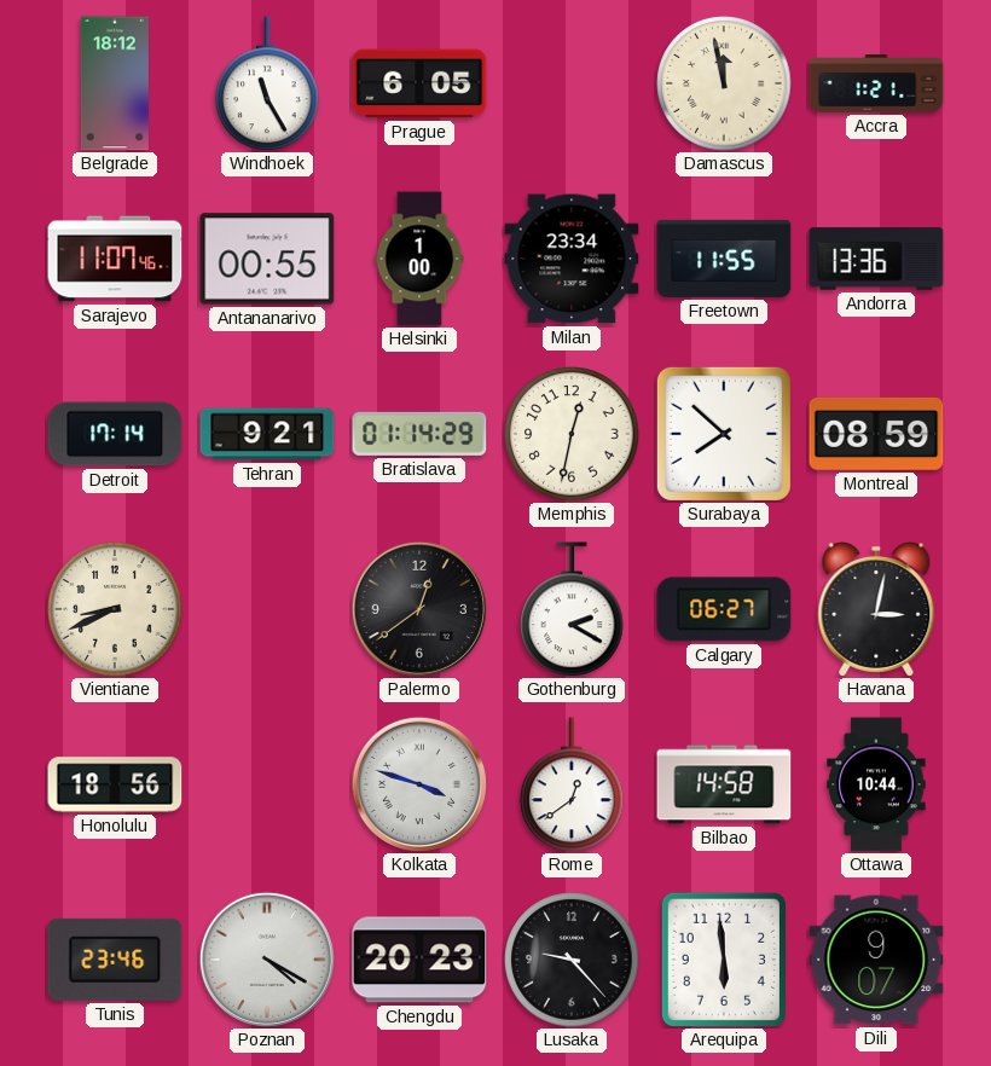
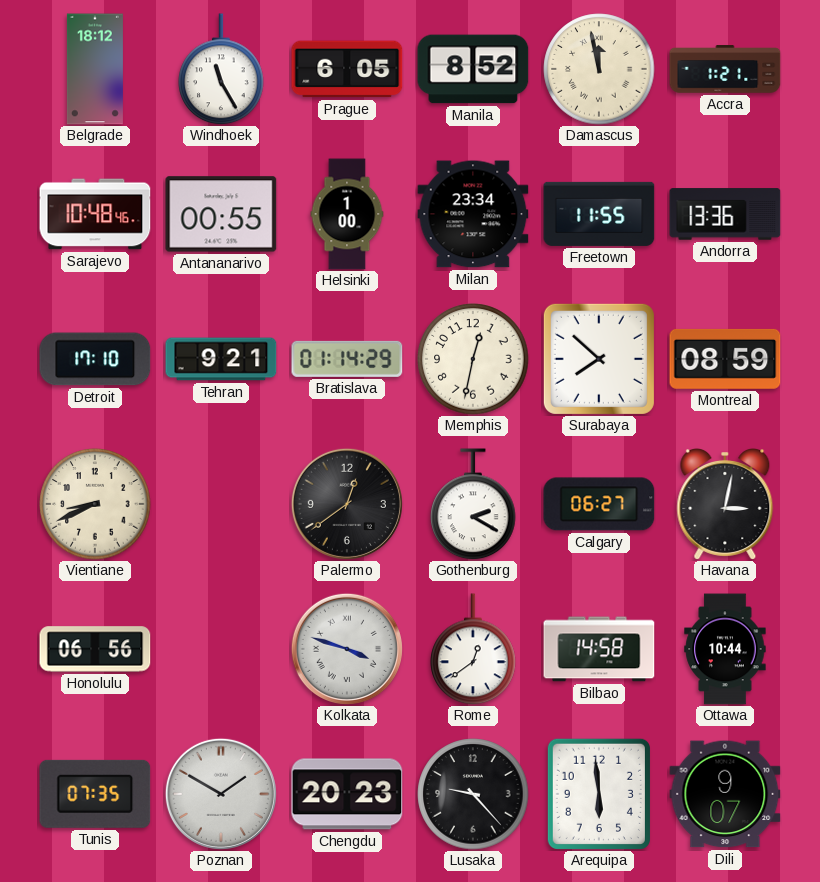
Manila: none -> 8:52
Sarajevo: 11:07 -> 10:48
Detroit: 17:14 -> 17:10
Honolulu: 18:56 -> 06:56
Tunis: 23:46 -> 07:35
Poznan: 4:20 -> 1:50
